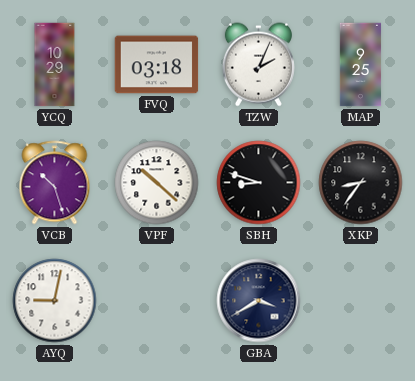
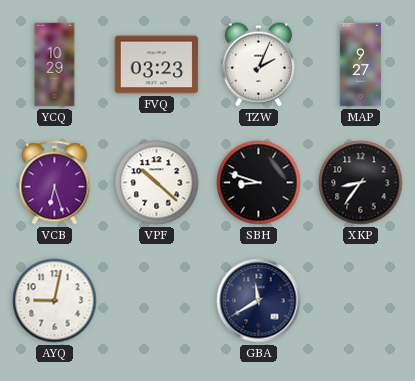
FVQ: 03:18 -> 03:23
MAP: 9:25 -> 9:27
VCB: 10:27 -> 6:27
GBA: 3:40 -> 11:40
